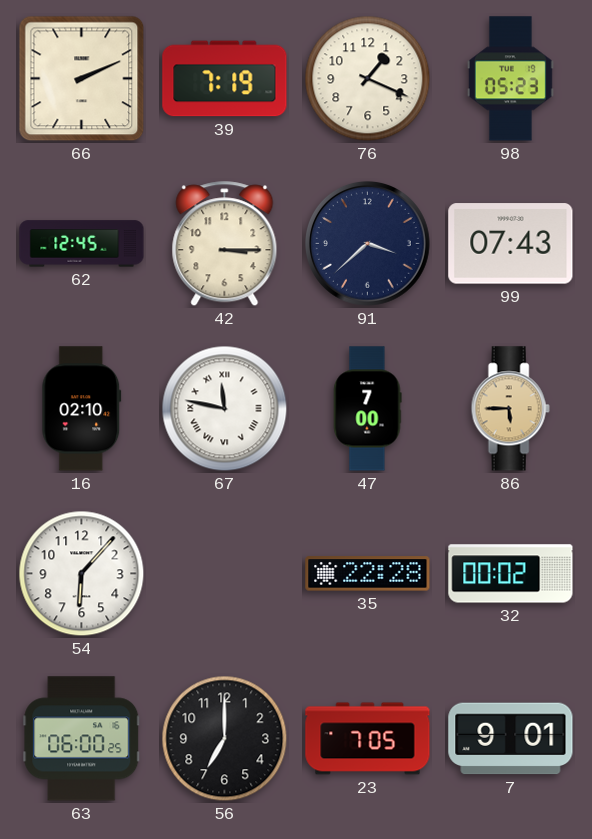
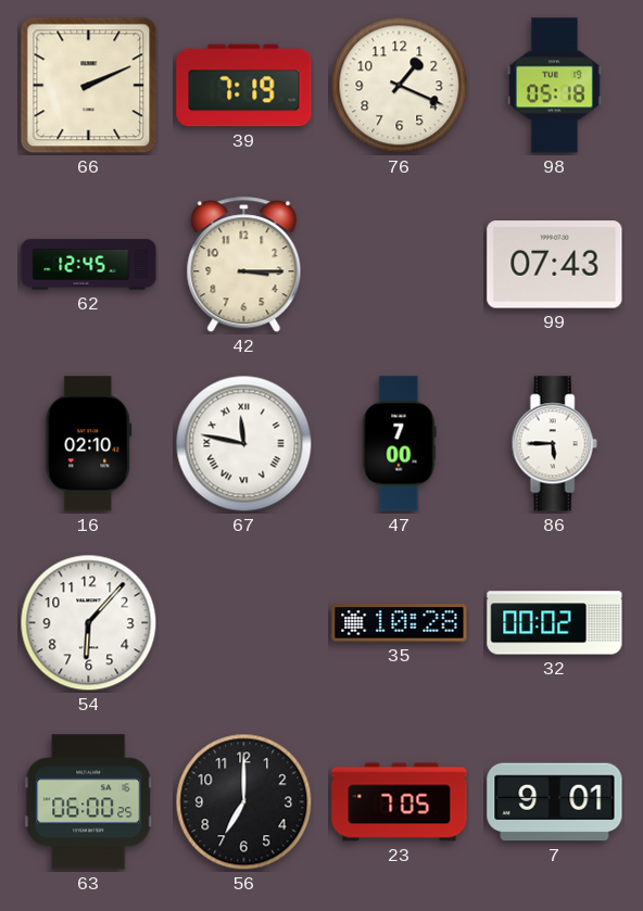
98: 05:23 -> 05:18
91: 3:38 -> none
86 dial: champagne -> white
35: 22:28 -> 10:28
